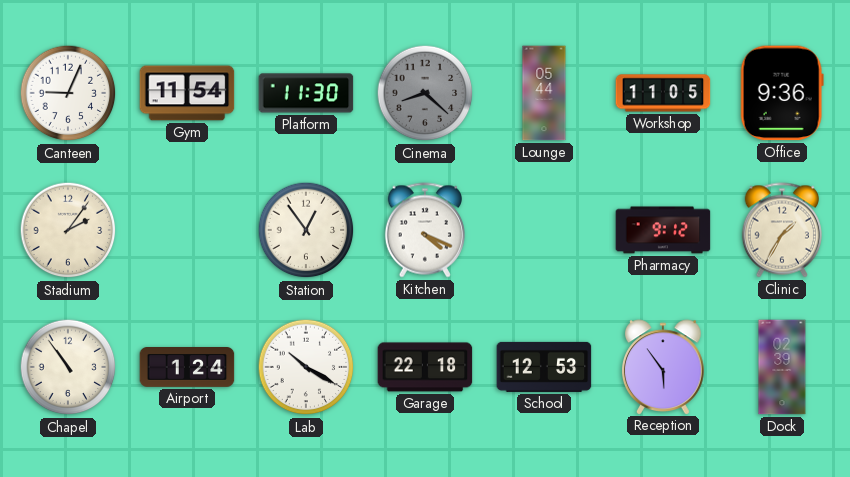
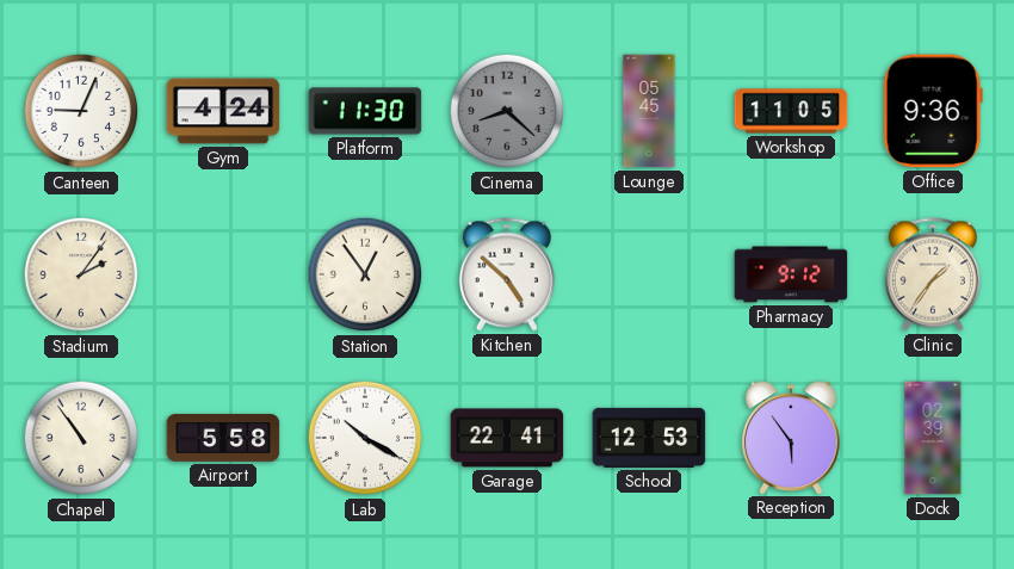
Gym: 11:54 -> 4:24
Lounge: 05:44 -> 05:45
Kitchen: 4:19 -> 4:52
Clinic: 1:35 -> 1:36
Airport: 1:24 -> 5:58
Garage: 22:18 -> 22:41
